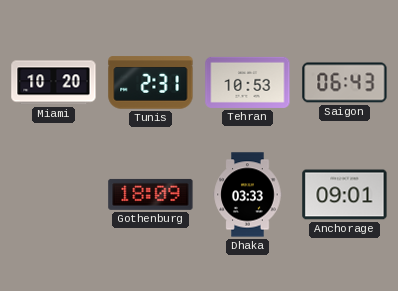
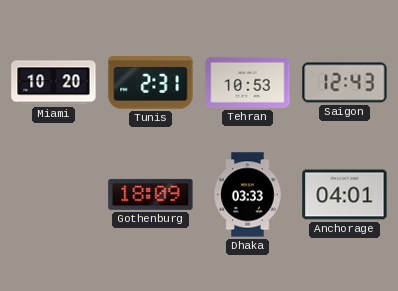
Saigon: 06:43 -> 12:43
Anchorage: 09:01 -> 04:01
